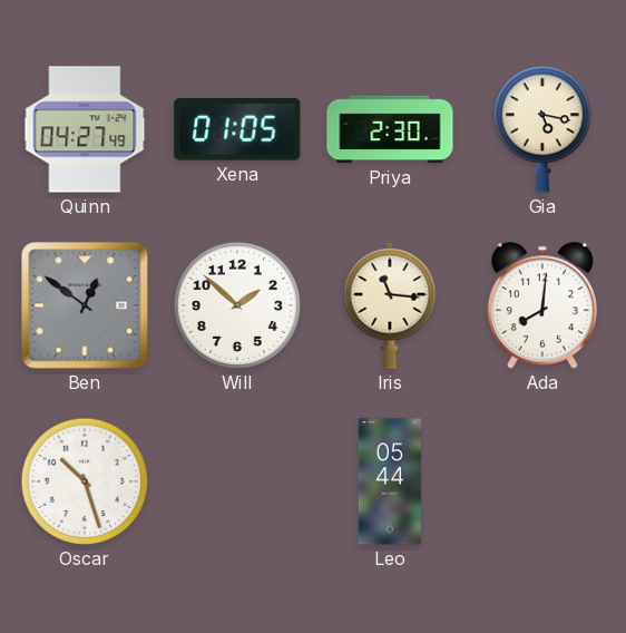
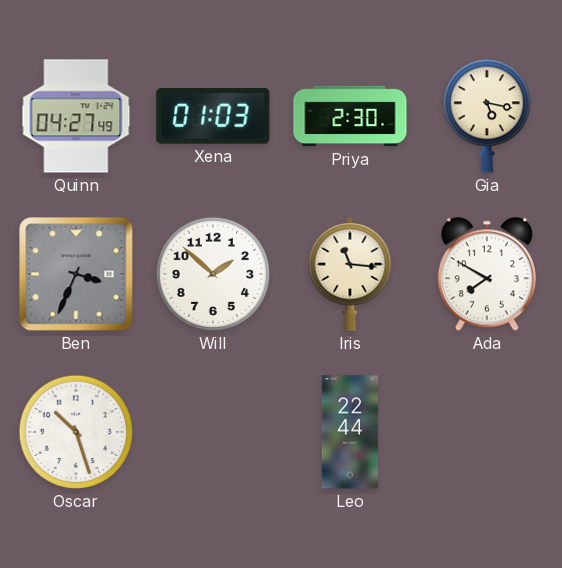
Xena: 01:05 -> 01:03
Ben: 12:51 -> 3:34
Ada: 8:01 -> 7:50
Leo: 05:44 -> 22:44
